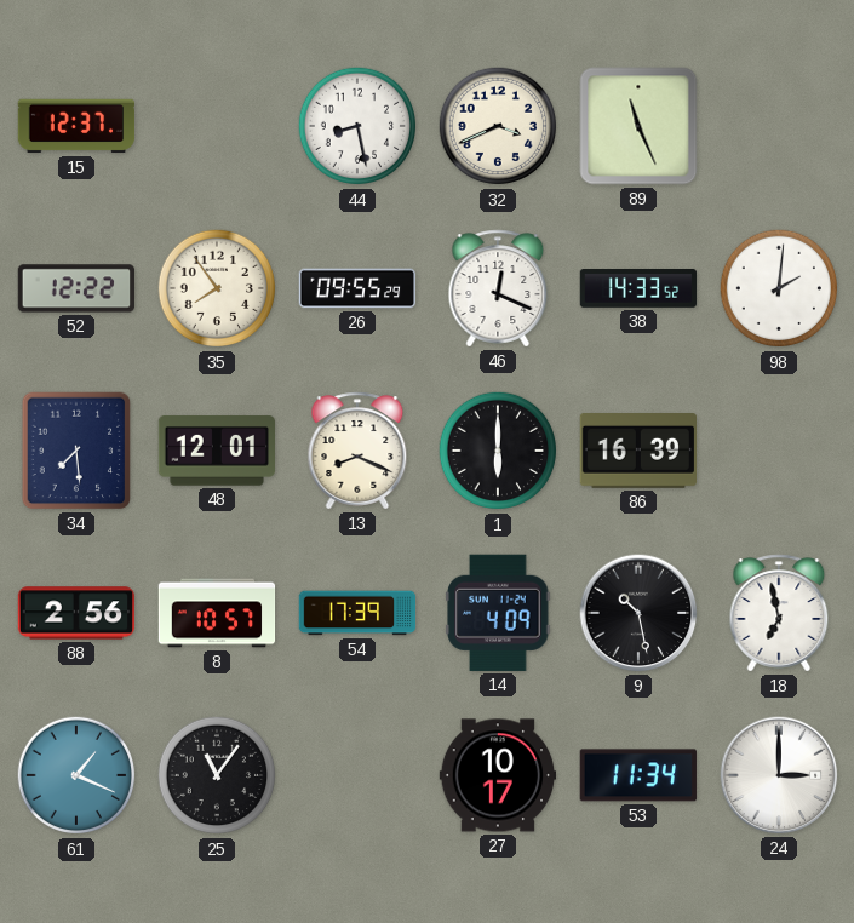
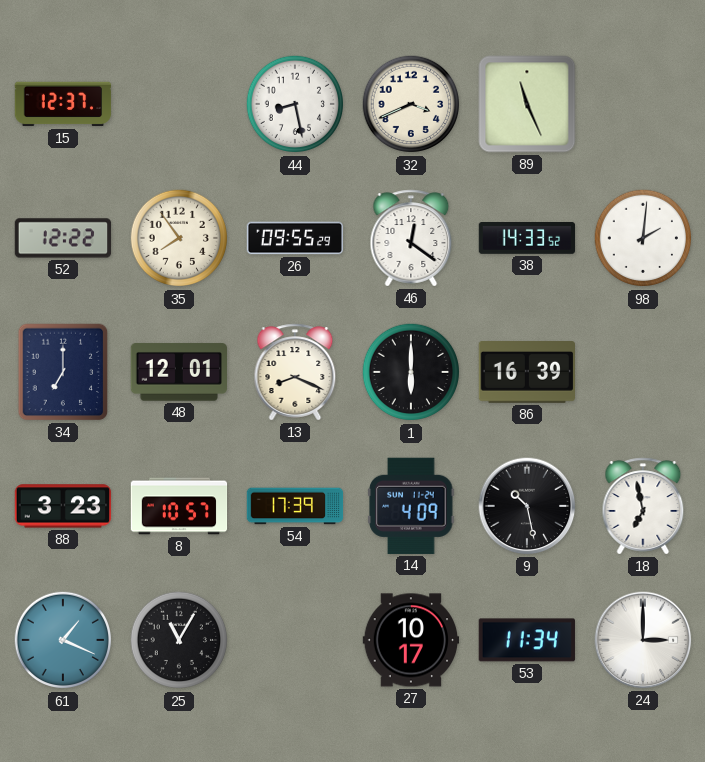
46: 12:19 -> 12:21
34: 7:29 -> 7:00
88: 2:56 -> 3:23
25: 11:06 -> 11:05
